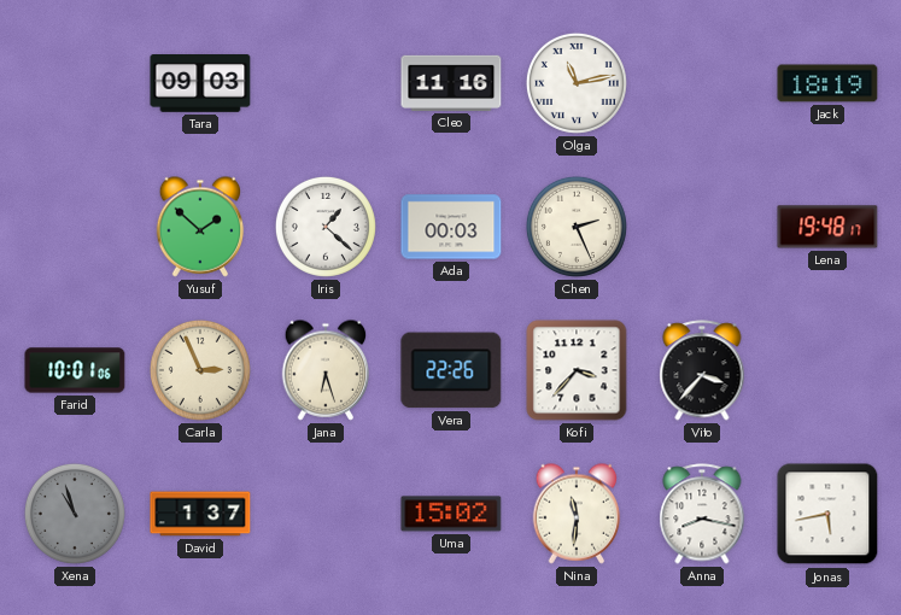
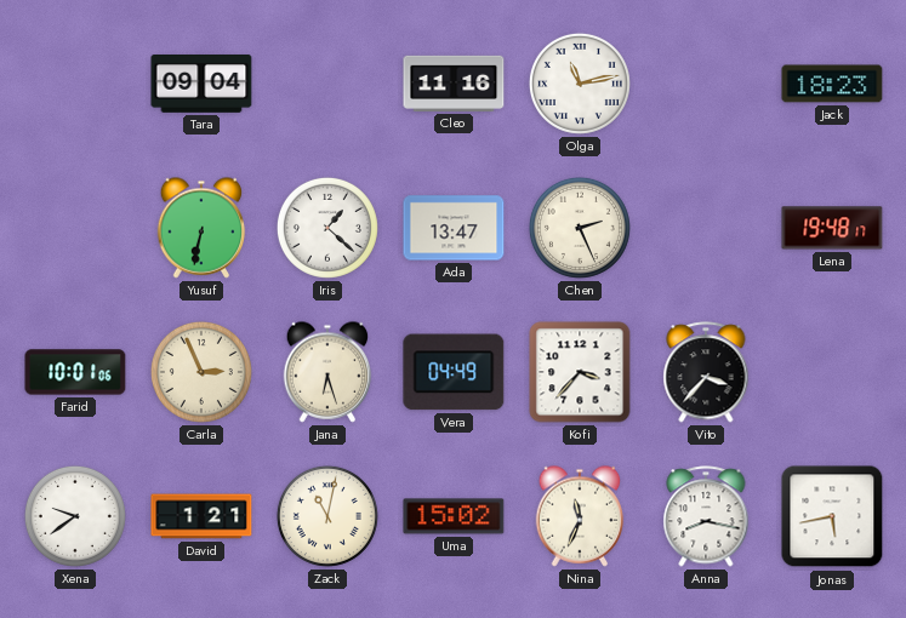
Tara: 09:03 -> 09:04
Jack: 18:19 -> 18:23
Yusuf: 1:52 -> 6:32
Ada: 00:03 -> 13:47
Vera: 22:26 -> 04:49
Xena: 10:57 -> 9:39
Xena dial: grey -> white
David: 1:37 -> 1:21
Zack: none -> 11:02
Nina: 11:31 -> 11:34
